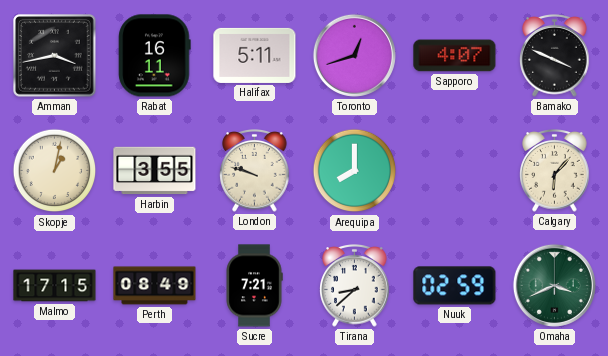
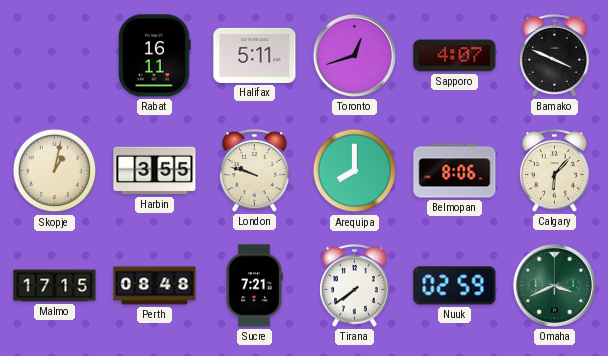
Amman: 3:43 -> none
Belmopan: none -> 8:06
Perth: 08:49 -> 08:48
Tirana: 8:38 -> 7:39
